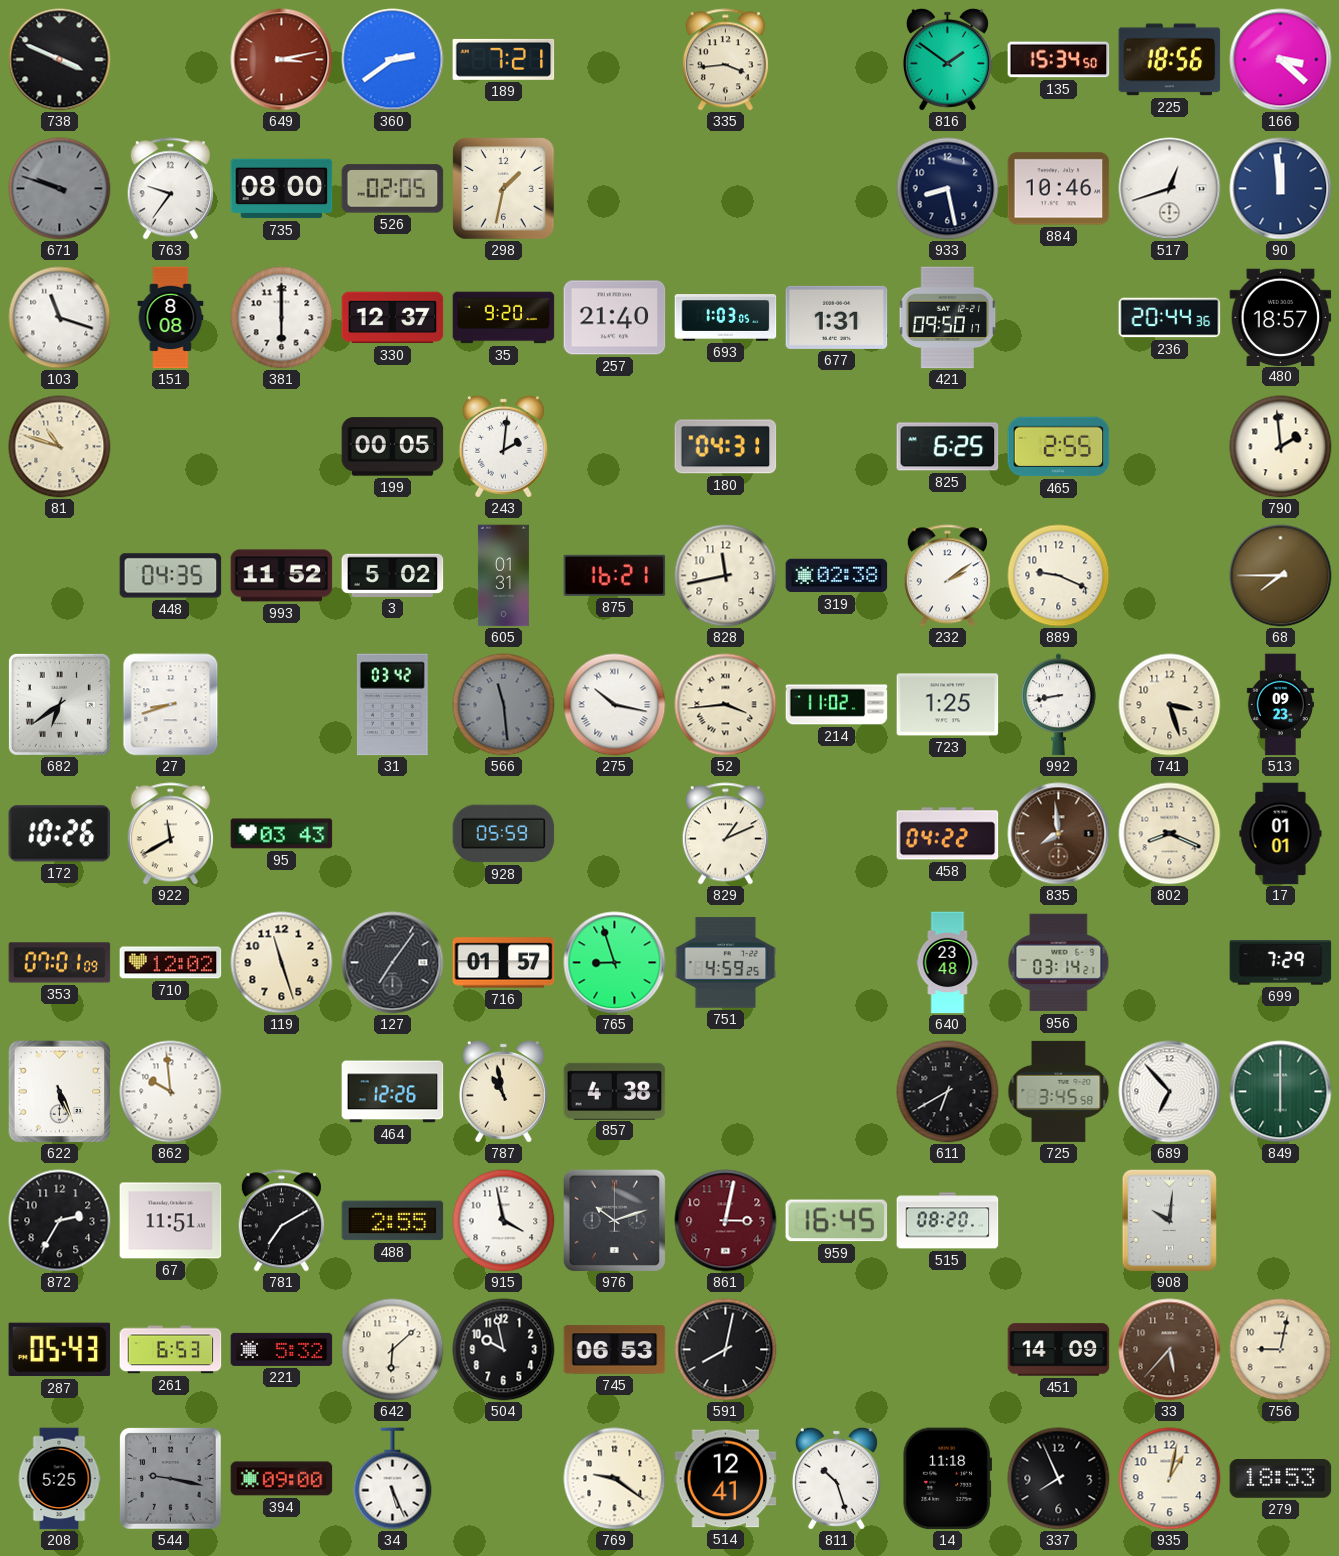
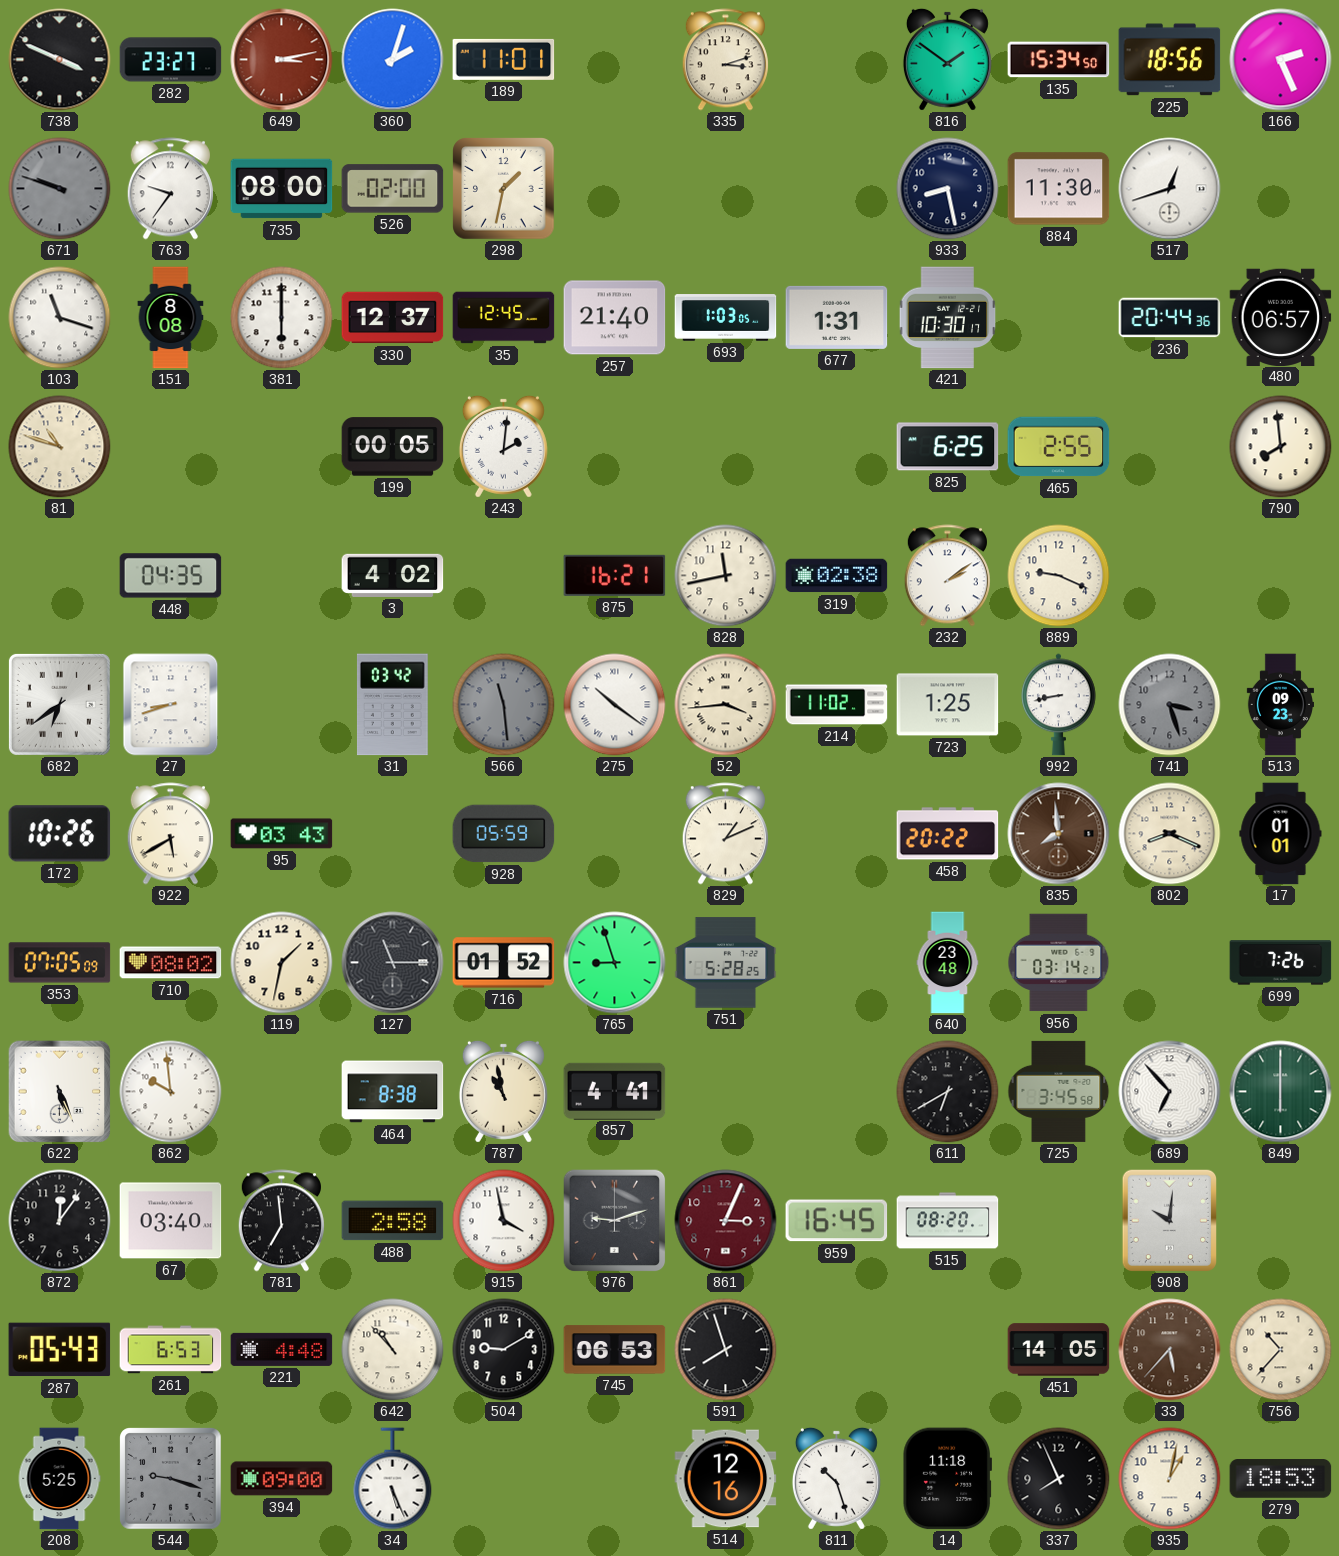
282: none -> 23:27
360: 2:39 -> 2:03
189: 7:21 -> 11:01
335: 3:44 -> 3:12
166: 3:22 -> 2:26
526: 02:05 -> 02:00
884: 10:46 -> 11:30
90: 11:59 -> none
35: 9:20 -> 12:45
421: 09:50 -> 10:30
480: 18:57 -> 06:57
180: 04:31 -> none
790: 1:59 -> 7:59
993: 11:52 -> none
3: 5:02 -> 4:02
605: 01:31 -> none
68: 7:45 -> none
275: 10:17 -> 10:21
741 dial: cream -> grey
922: 11:40 -> 5:40
458: 04:22 -> 20:22
353: 07:01 -> 07:05
710: 12:02 -> 08:02
119: 11:27 -> 1:32
127: 7:06 -> 11:15
716: 01:57 -> 01:52
751: 4:59 -> 5:28
699: 7:29 -> 7:26
464: 12:26 -> 8:38
857: 4:38 -> 4:41
872: 2:35 -> 12:06
67: 11:51 -> 03:40
781: 7:10 -> 6:59
488: 2:55 -> 2:58
976: 10:12 -> 9:12
861: 3:02 -> 3:04
221: 5:32 -> 4:48
642: 6:08 -> 10:53
504: 9:58 -> 9:10
591: 8:02 -> 7:57
451: 14:09 -> 14:05
756: 9:02 -> 10:37
544: 9:17 -> 9:18
769: 9:21 -> none
514: 12:41 -> 12:16
